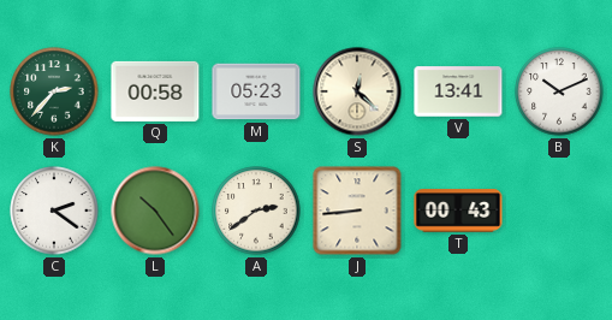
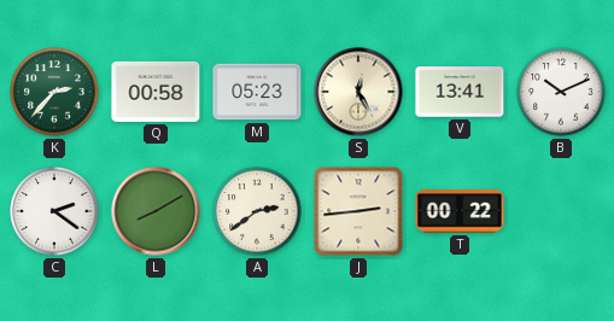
S: 12:22 -> 12:25
L: 10:24 -> 8:10
J: 8:44 -> 2:44
T: 00:43 -> 00:22
